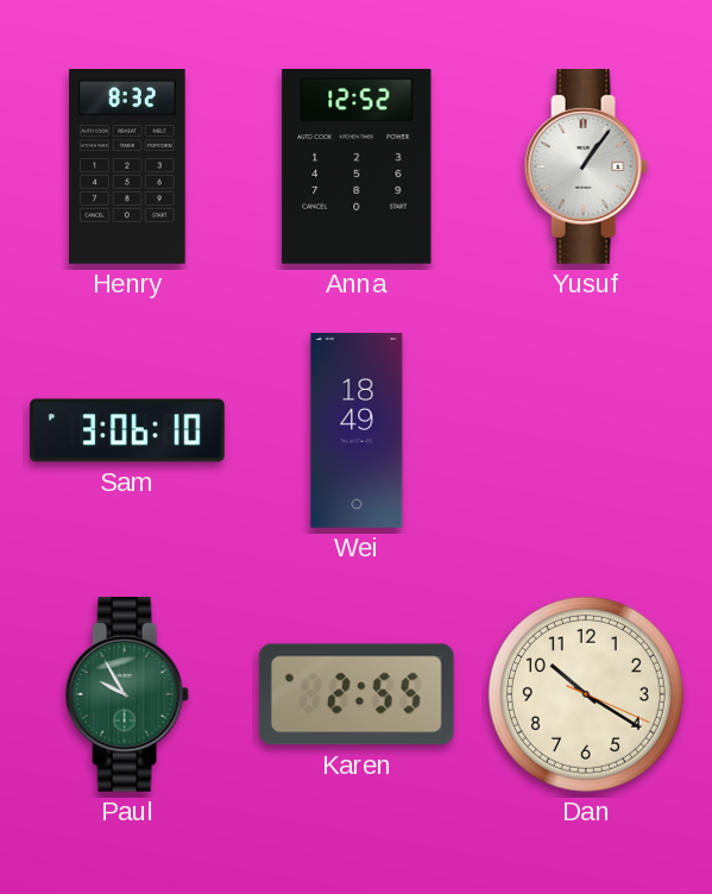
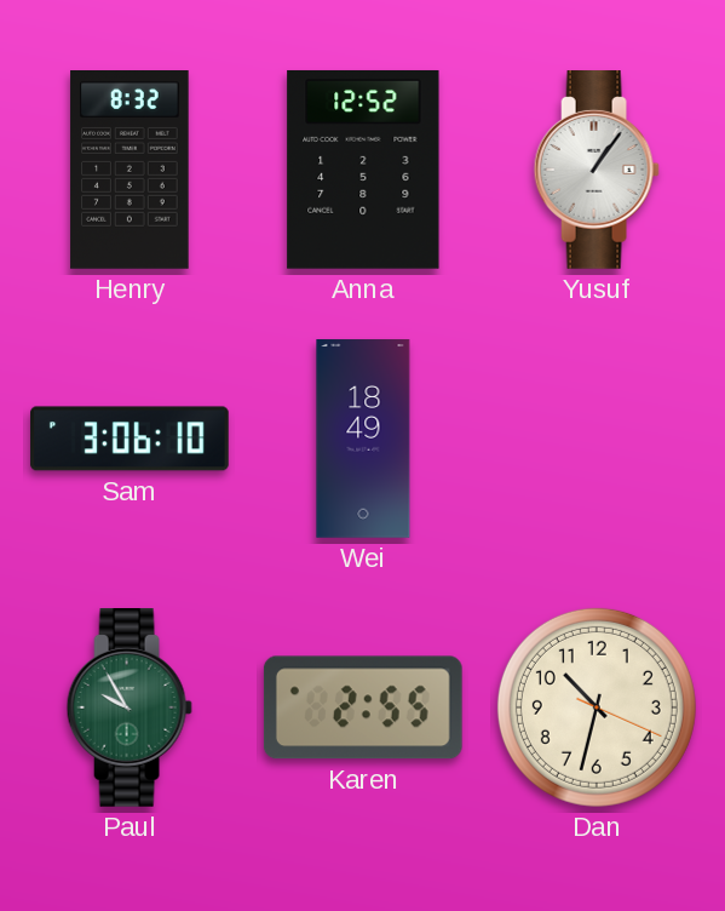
Dan: 10:20 -> 10:32
